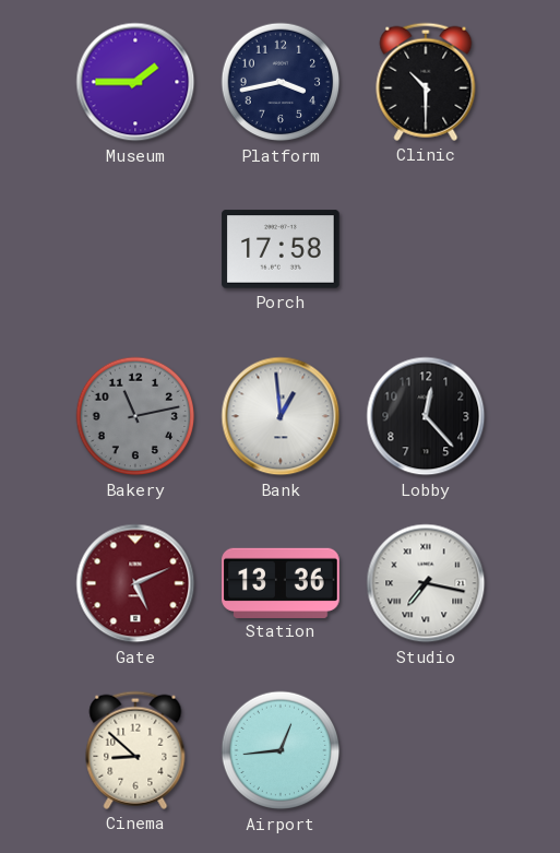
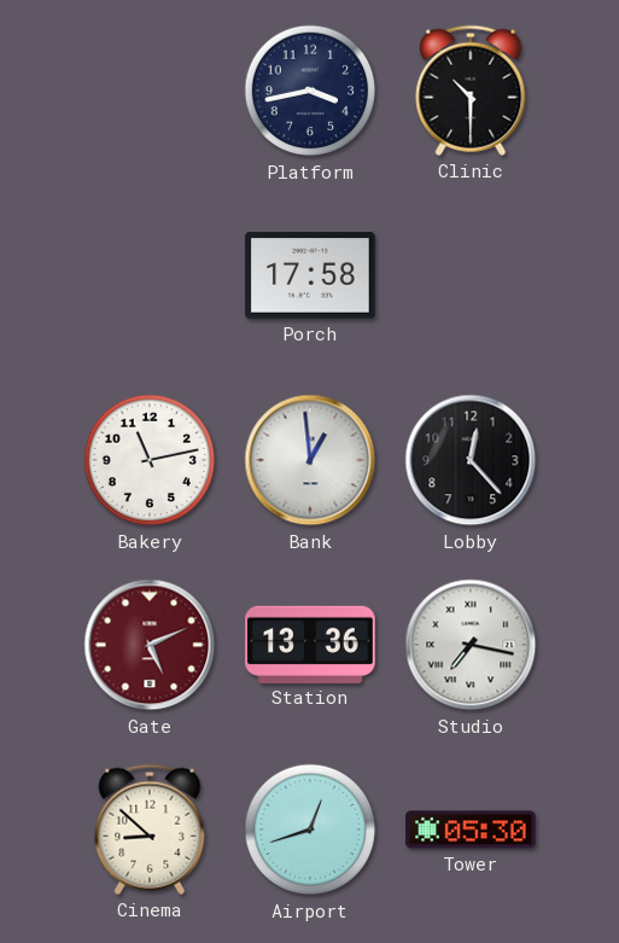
Museum: 1:45 -> none
Bakery dial: grey -> white
Airport: 12:44 -> 12:42
Tower: none -> 05:30
